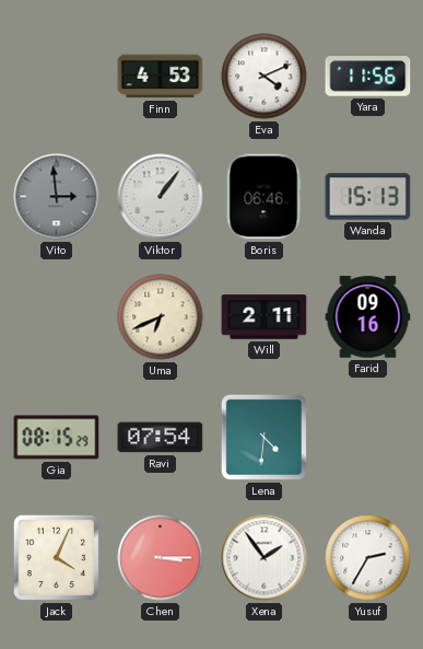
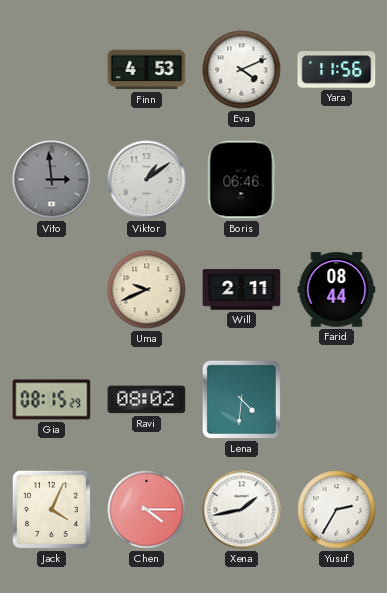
Viktor: 1:06 -> 1:09
Wanda: 15:13 -> none
Uma: 6:41 -> 9:41
Farid: 09:16 -> 08:44
Ravi: 07:54 -> 08:02
Chen: 3:15 -> 4:15
Xena: 1:54 -> 1:43
